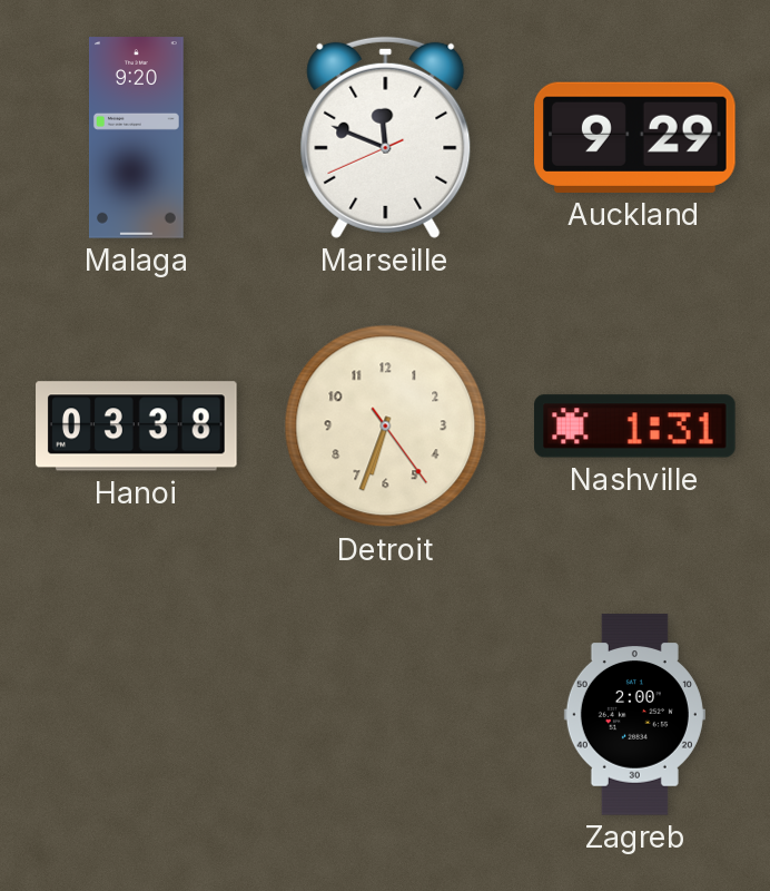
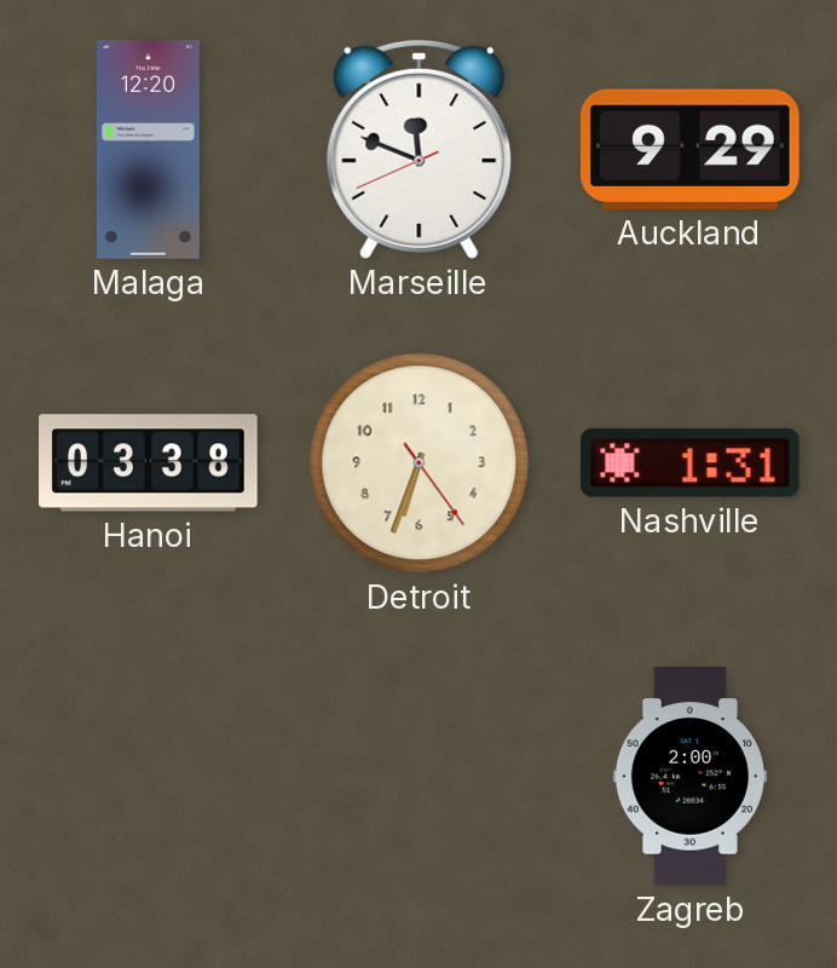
Malaga: 9:20 -> 12:20
